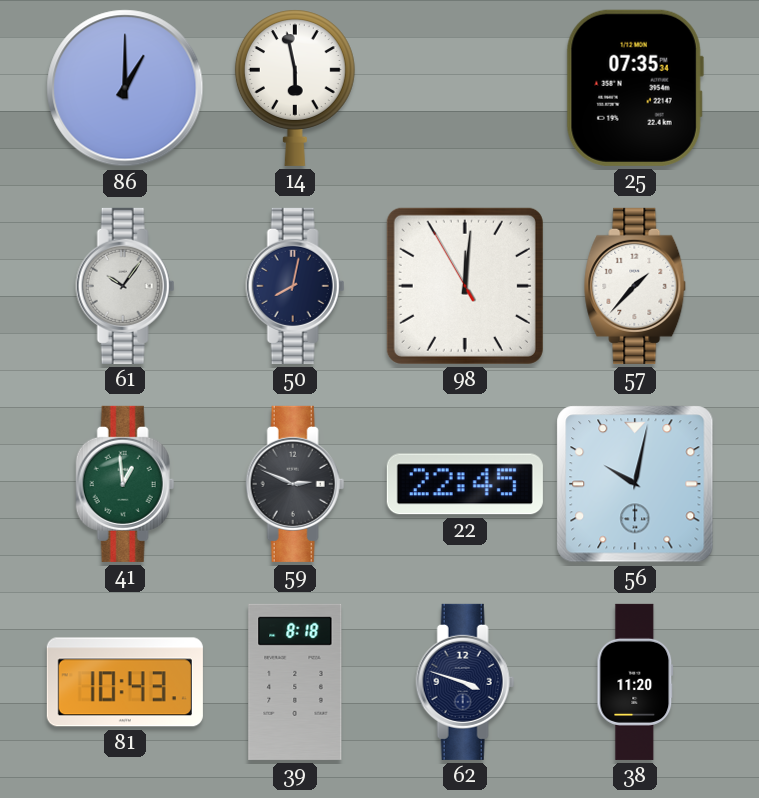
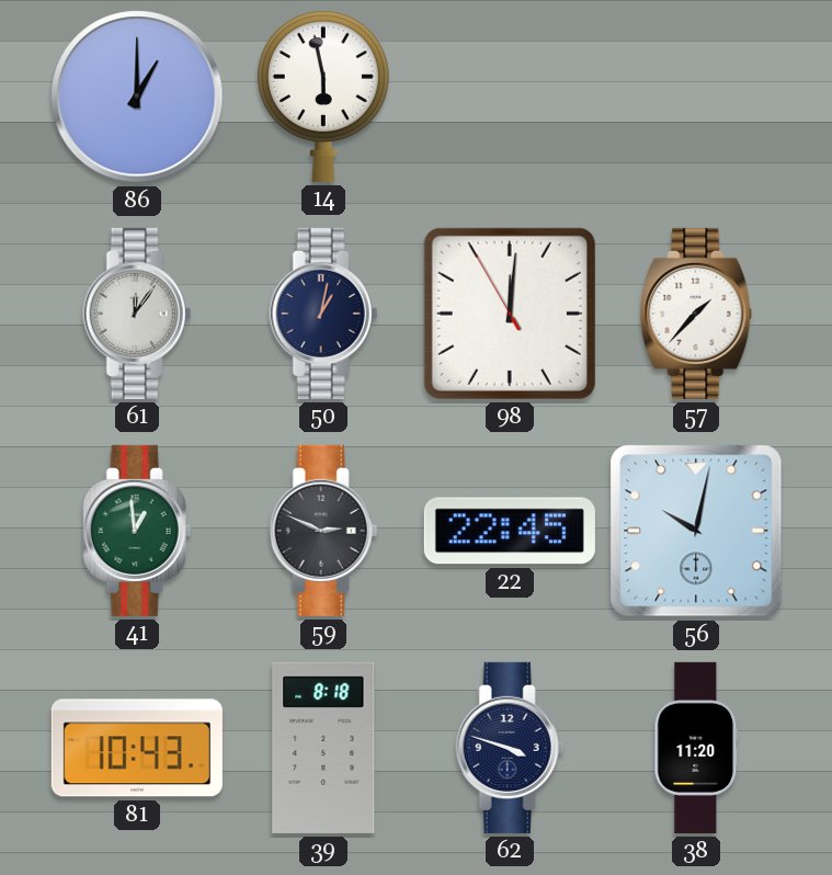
25: 07:35 -> none
61: 10:06 -> 12:06
50: 8:02 -> 1:02
